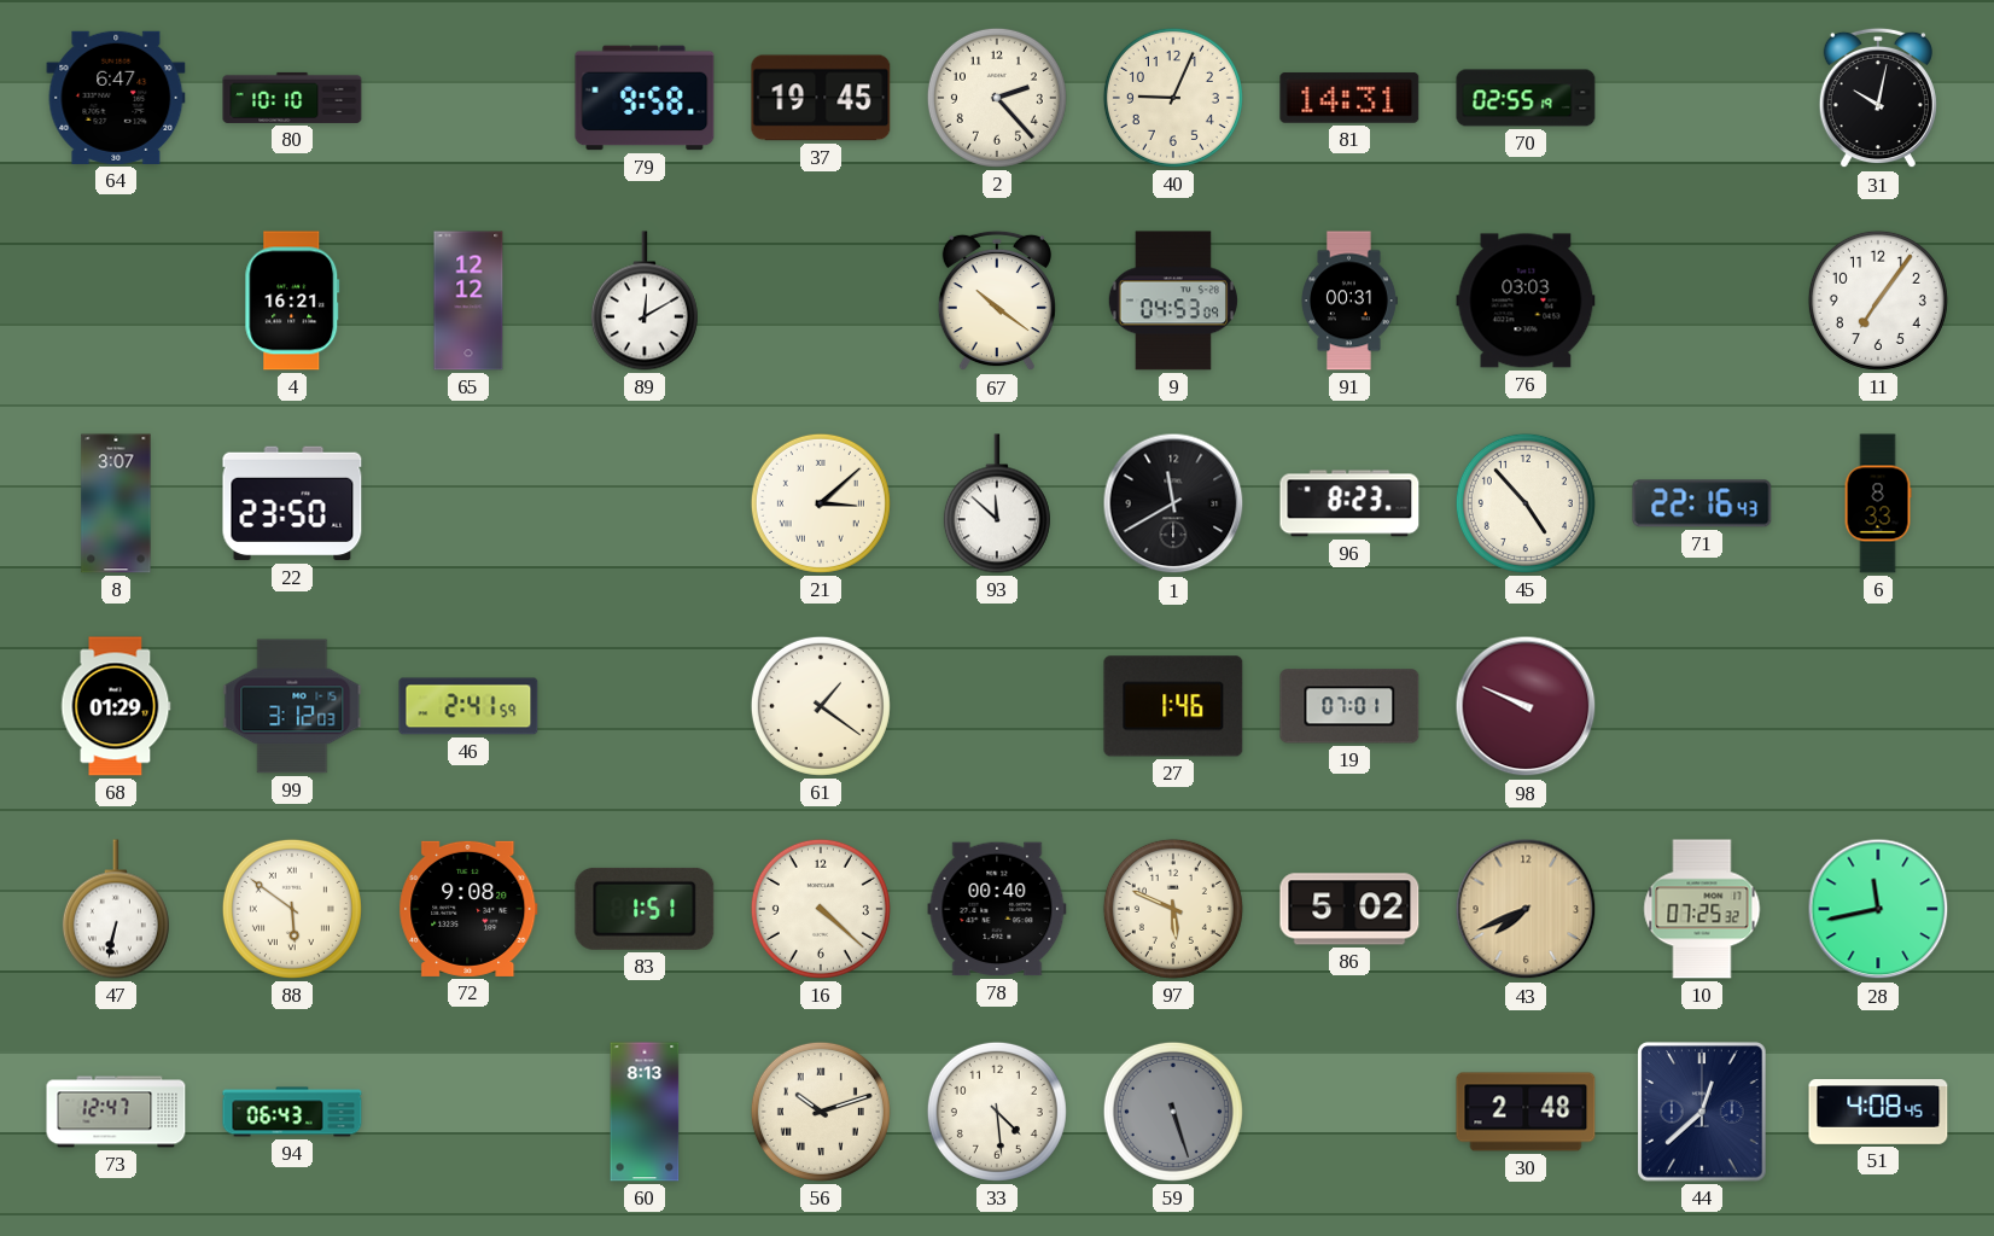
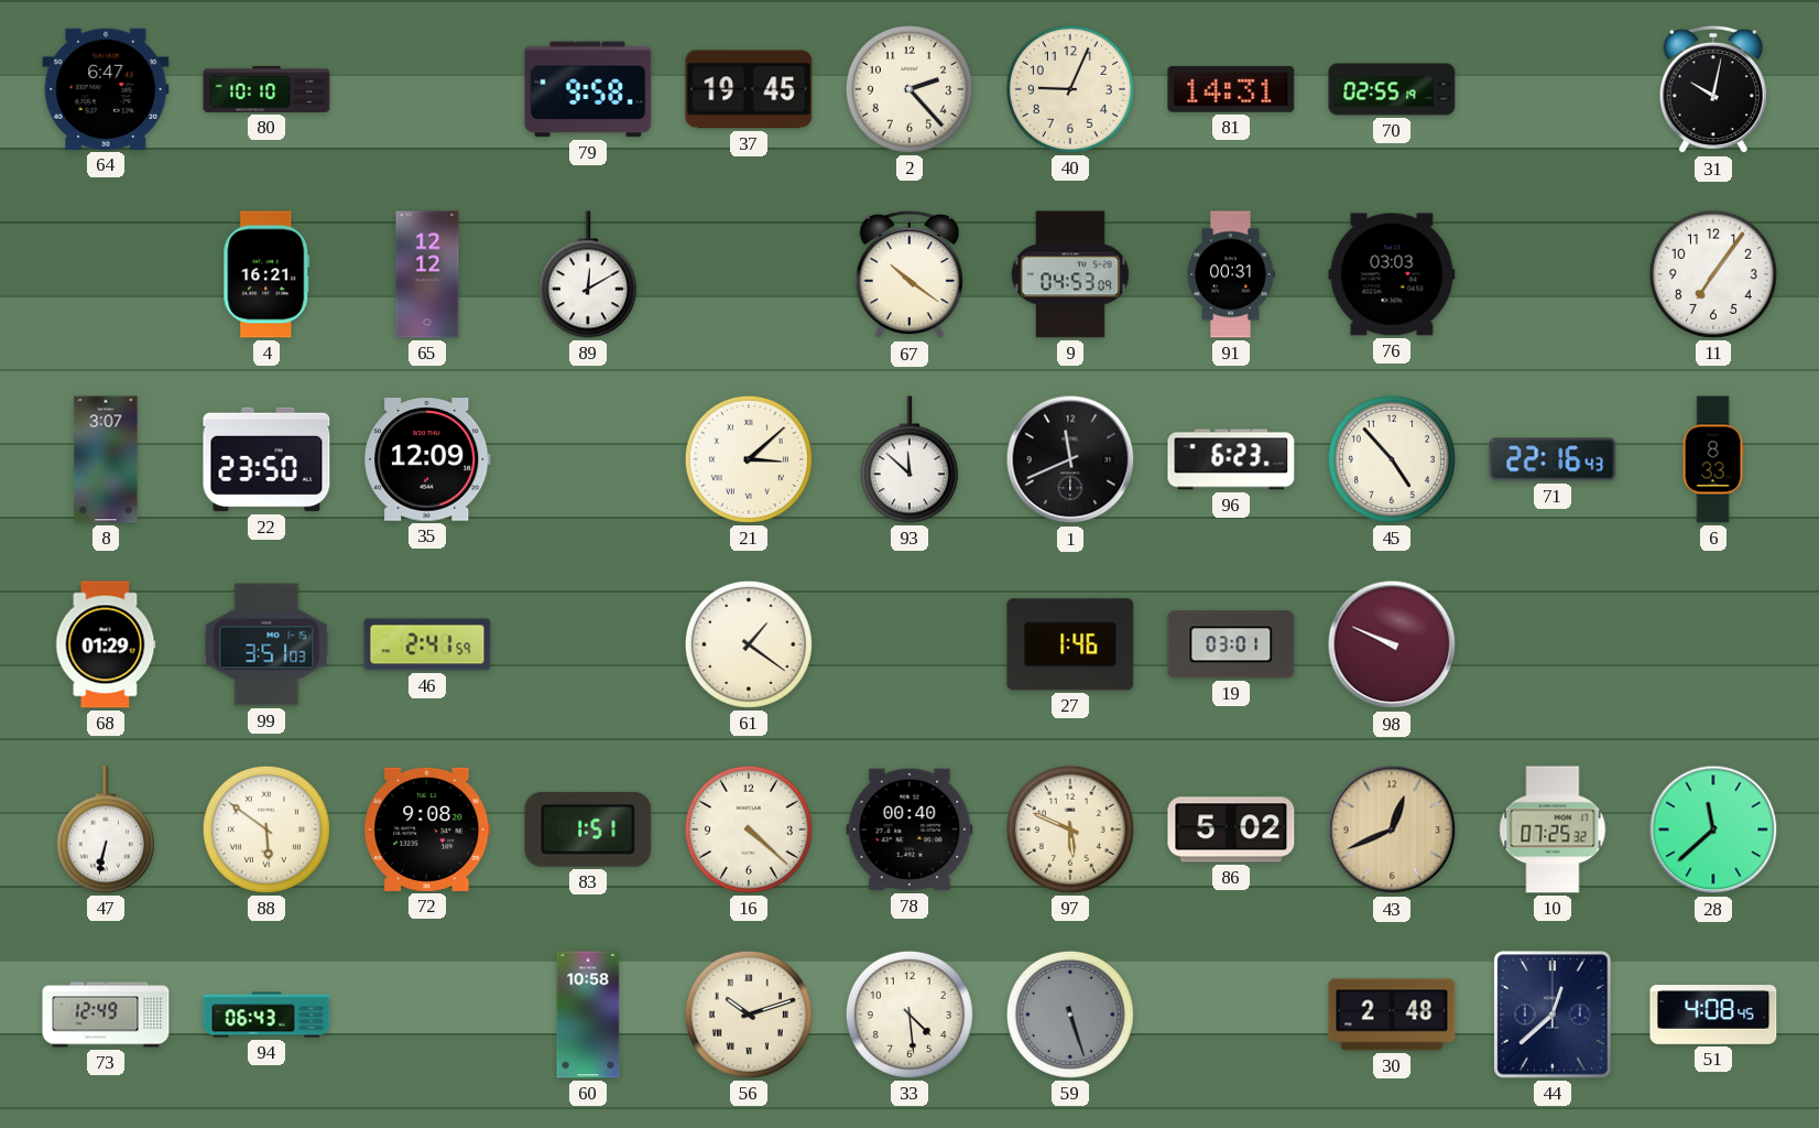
35: none -> 12:09
1: 11:40 -> 11:41
96: 8:23 -> 6:23
99: 3:12 -> 3:51
19: 07:01 -> 03:01
43: 7:41 -> 12:41
28: 11:43 -> 11:38
73: 12:47 -> 12:49
60: 8:13 -> 10:58
